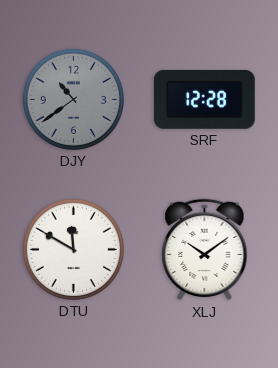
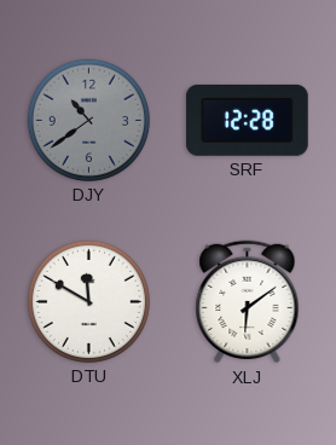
XLJ: 10:09 -> 6:09
